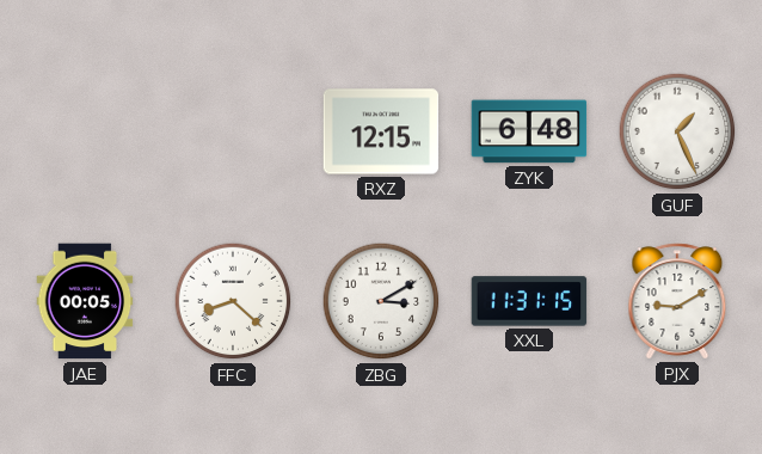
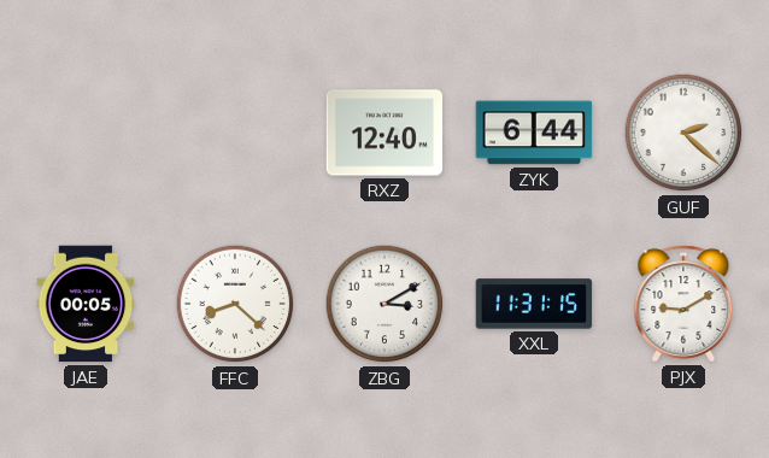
RXZ: 12:15 -> 12:40
ZYK: 6:48 -> 6:44
GUF: 1:26 -> 2:22
